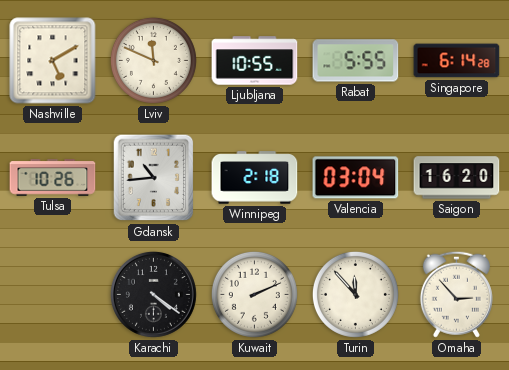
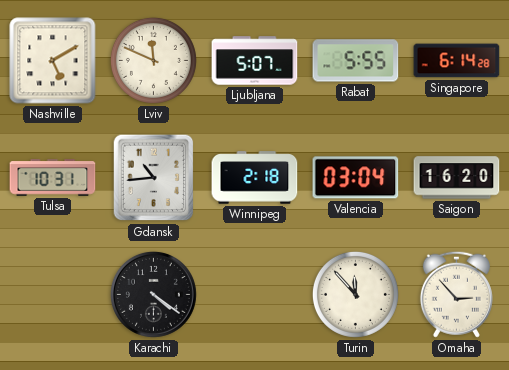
Ljubljana: 10:55 -> 5:07
Tulsa: 10:26 -> 10:31
Kuwait: 2:11 -> none
